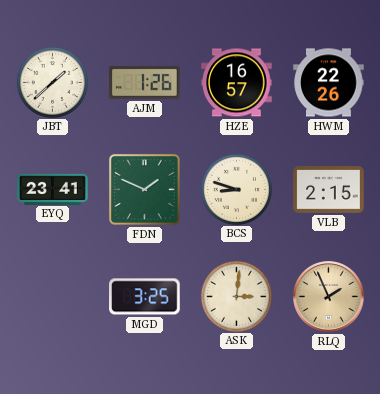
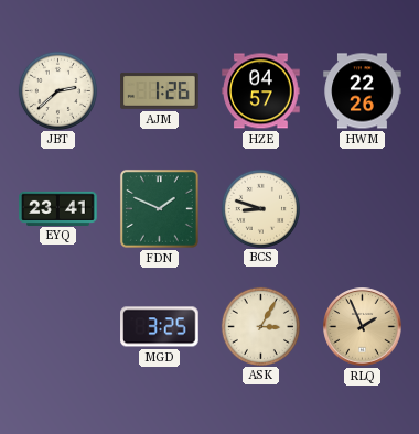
JBT: 1:38 -> 2:38
HZE: 16:57 -> 04:57
VLB: 2:15 -> none
ASK: 3:01 -> 3:05
